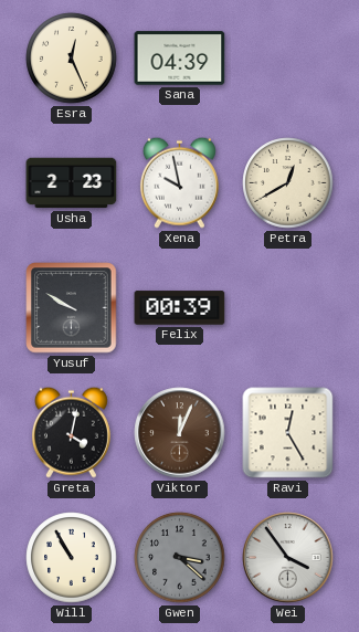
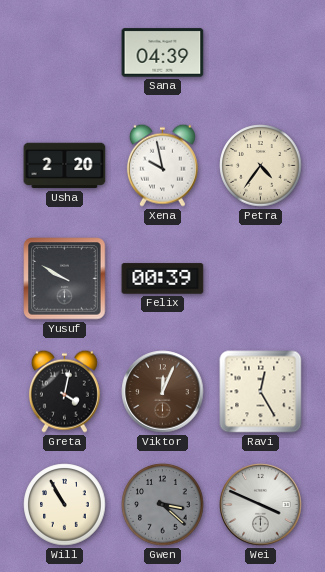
Esra: 12:26 -> none
Usha: 2:23 -> 2:20
Petra: 12:40 -> 4:36
Wei: 3:54 -> 3:49
